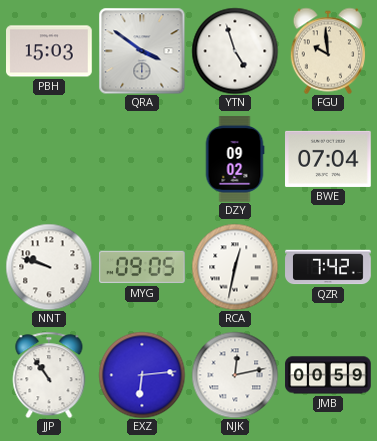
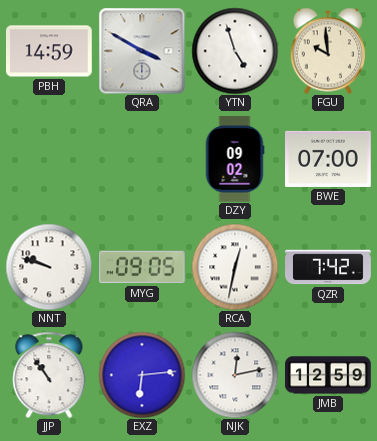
PBH: 15:03 -> 14:59
QRA: 3:51 -> 3:50
BWE: 07:04 -> 07:00
JMB: 00:59 -> 12:59
